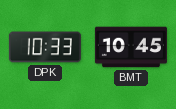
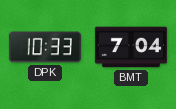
BMT: 10:45 -> 7:04
